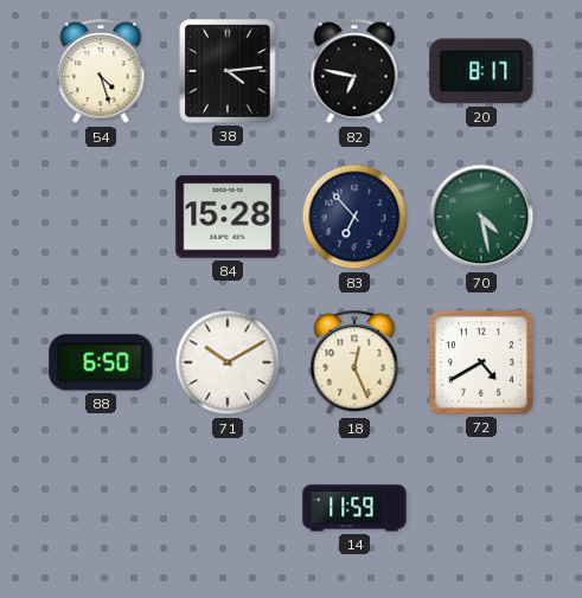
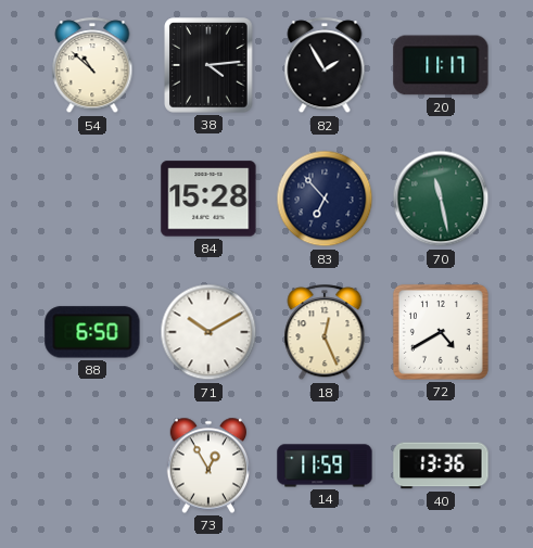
54: 4:27 -> 10:52
82: 6:47 -> 1:55
20: 8:17 -> 11:17
70: 4:28 -> 11:28
73: none -> 12:55
40: none -> 13:36
